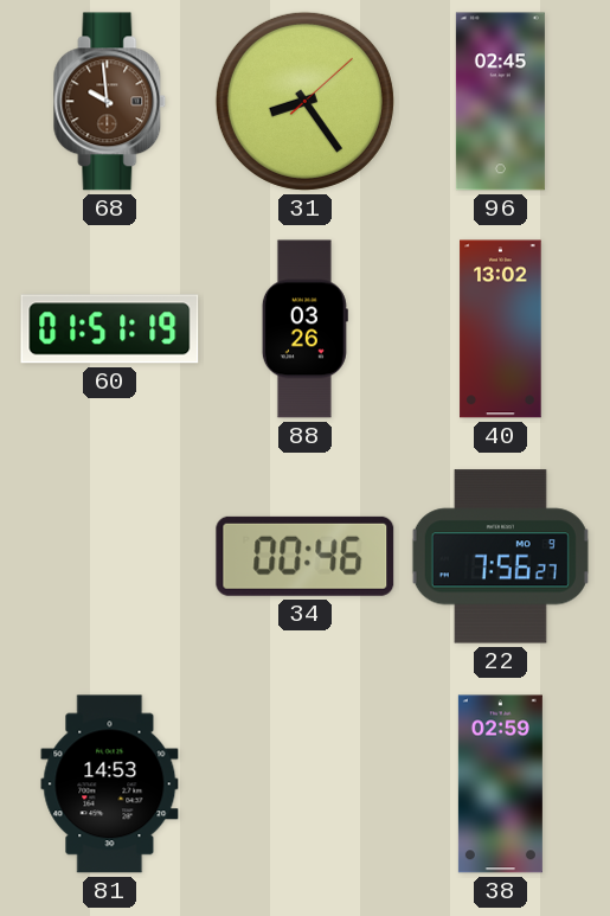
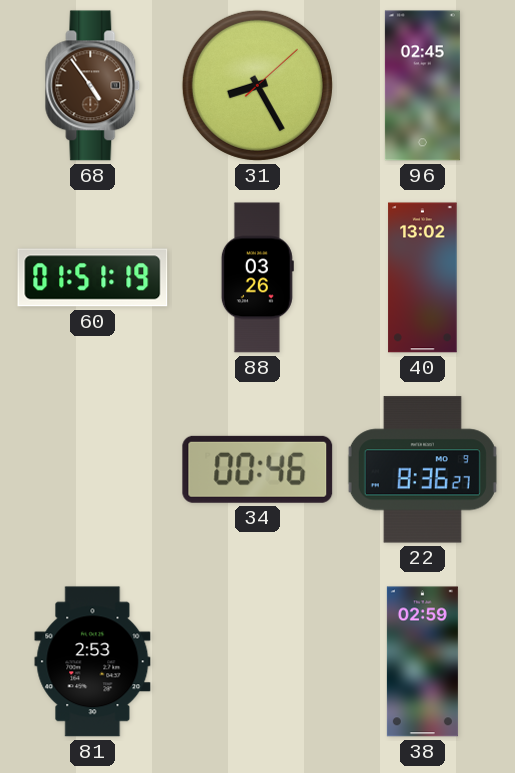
68: 9:59 -> 4:54
31: 8:24 -> 8:25
22: 7:56 -> 8:36
81: 14:53 -> 2:53
